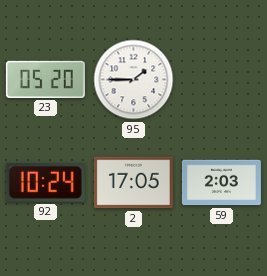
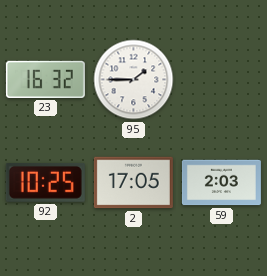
23: 05:20 -> 16:32
92: 10:24 -> 10:25
